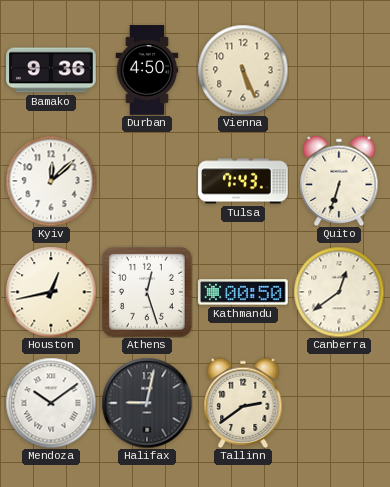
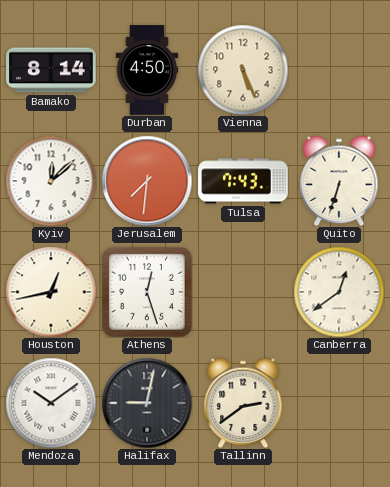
Bamako: 9:36 -> 8:14
Jerusalem: none -> 7:31
Kathmandu: 00:50 -> none
